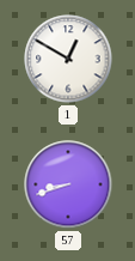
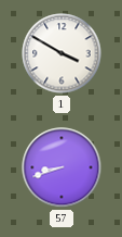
1: 12:50 -> 3:50
